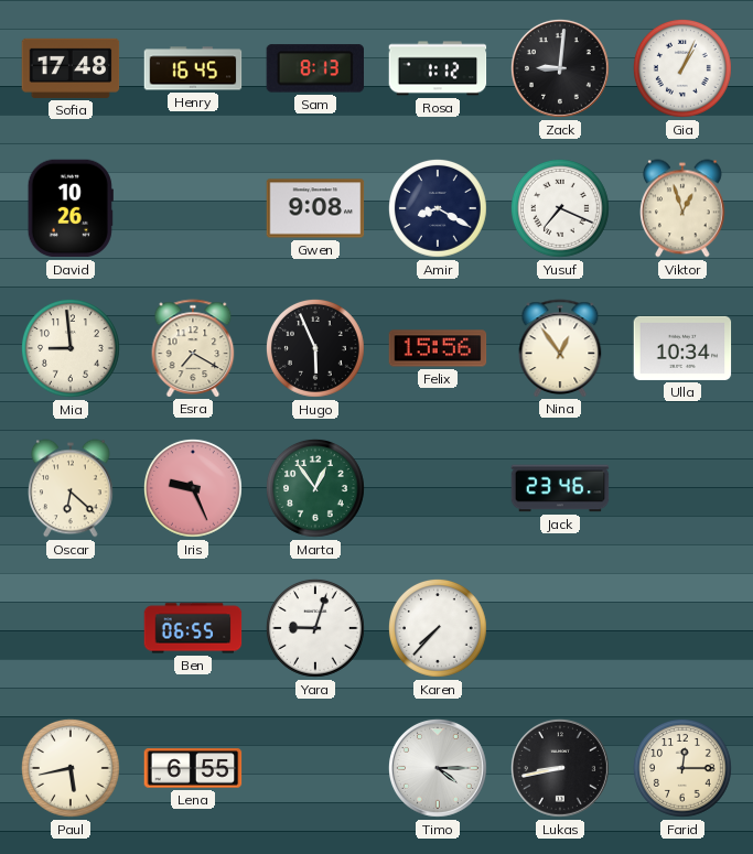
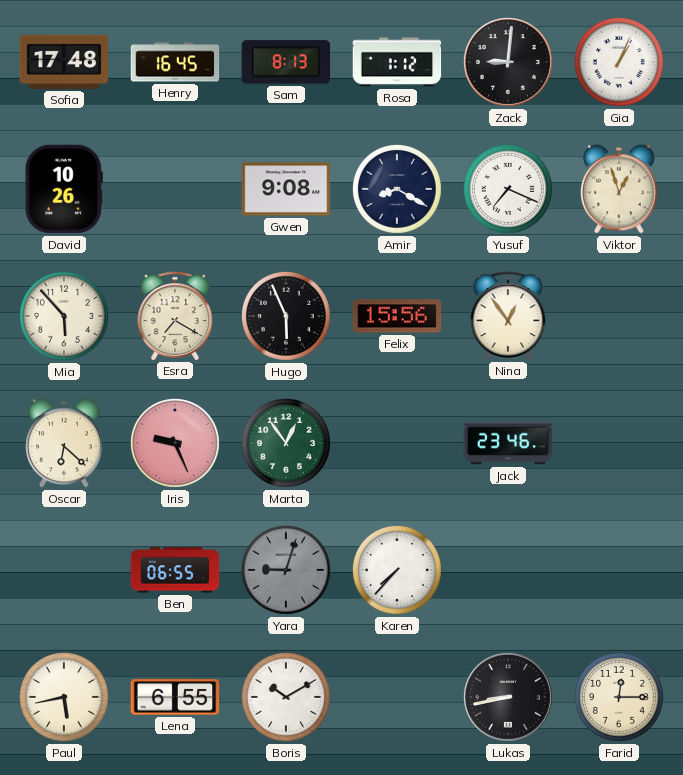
Mia: 8:59 -> 5:53
Ulla: 10:34 -> none
Yara dial: white -> grey
Boris: none -> 10:10
Timo: 4:15 -> none
